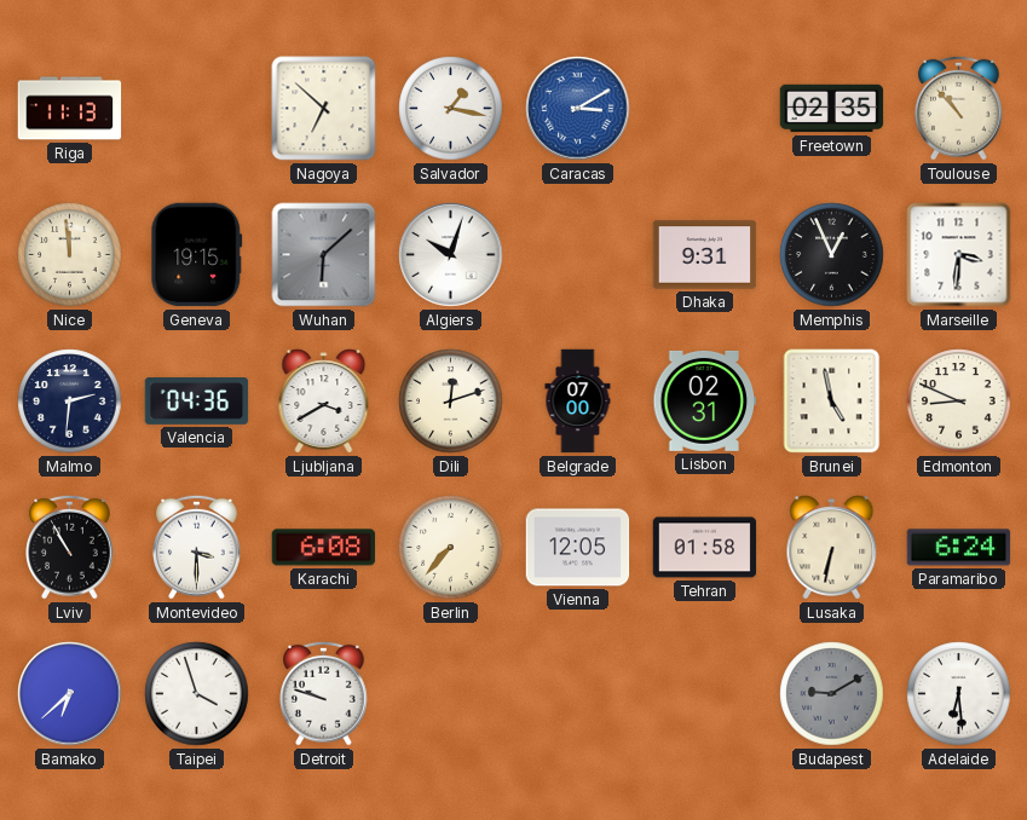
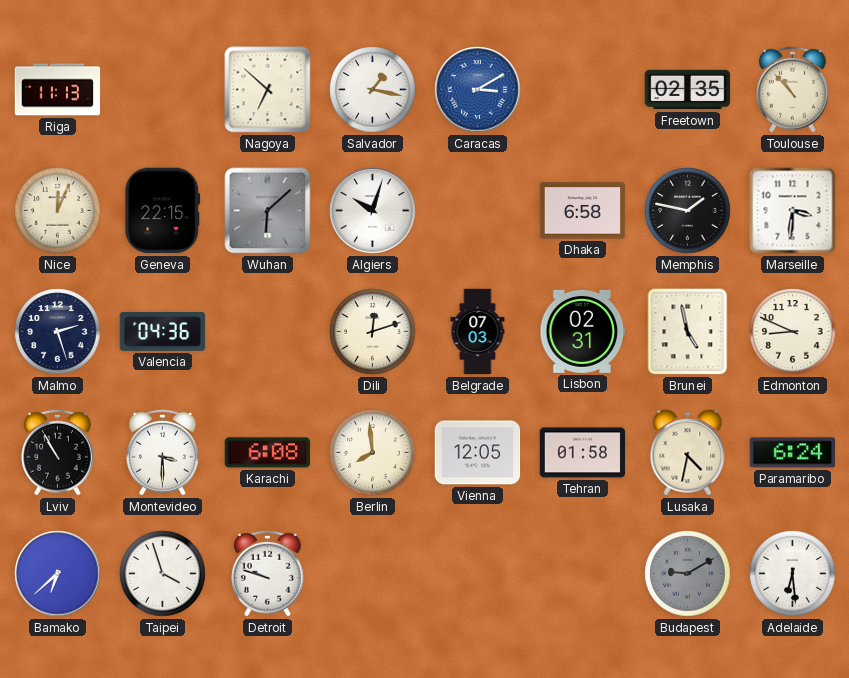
Nice: 11:59 -> 12:04
Geneva: 19:15 -> 22:15
Dhaka: 9:31 -> 6:58
Memphis: 12:56 -> 1:47
Malmo: 2:31 -> 2:27
Ljubljana: 3:40 -> none
Belgrade: 07:00 -> 07:03
Berlin: 7:37 -> 7:59
Lusaka: 6:32 -> 4:32
